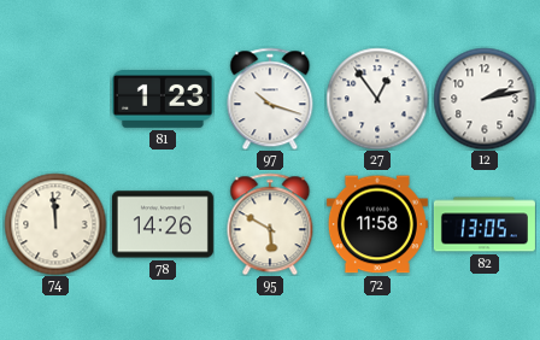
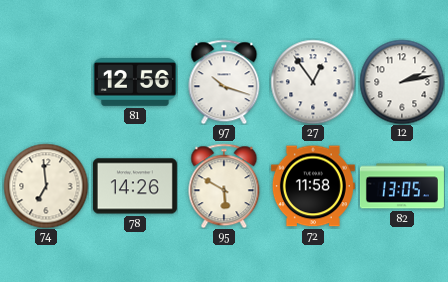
81: 1:23 -> 12:56
74: 11:59 -> 6:59
